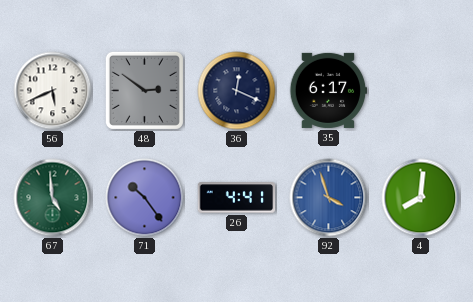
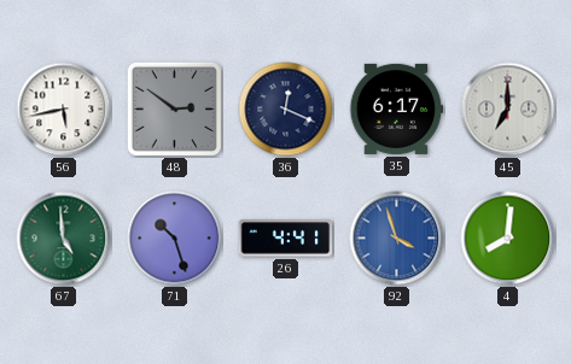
56: 5:41 -> 5:43
45: none -> 7:00
71: 10:24 -> 10:27
